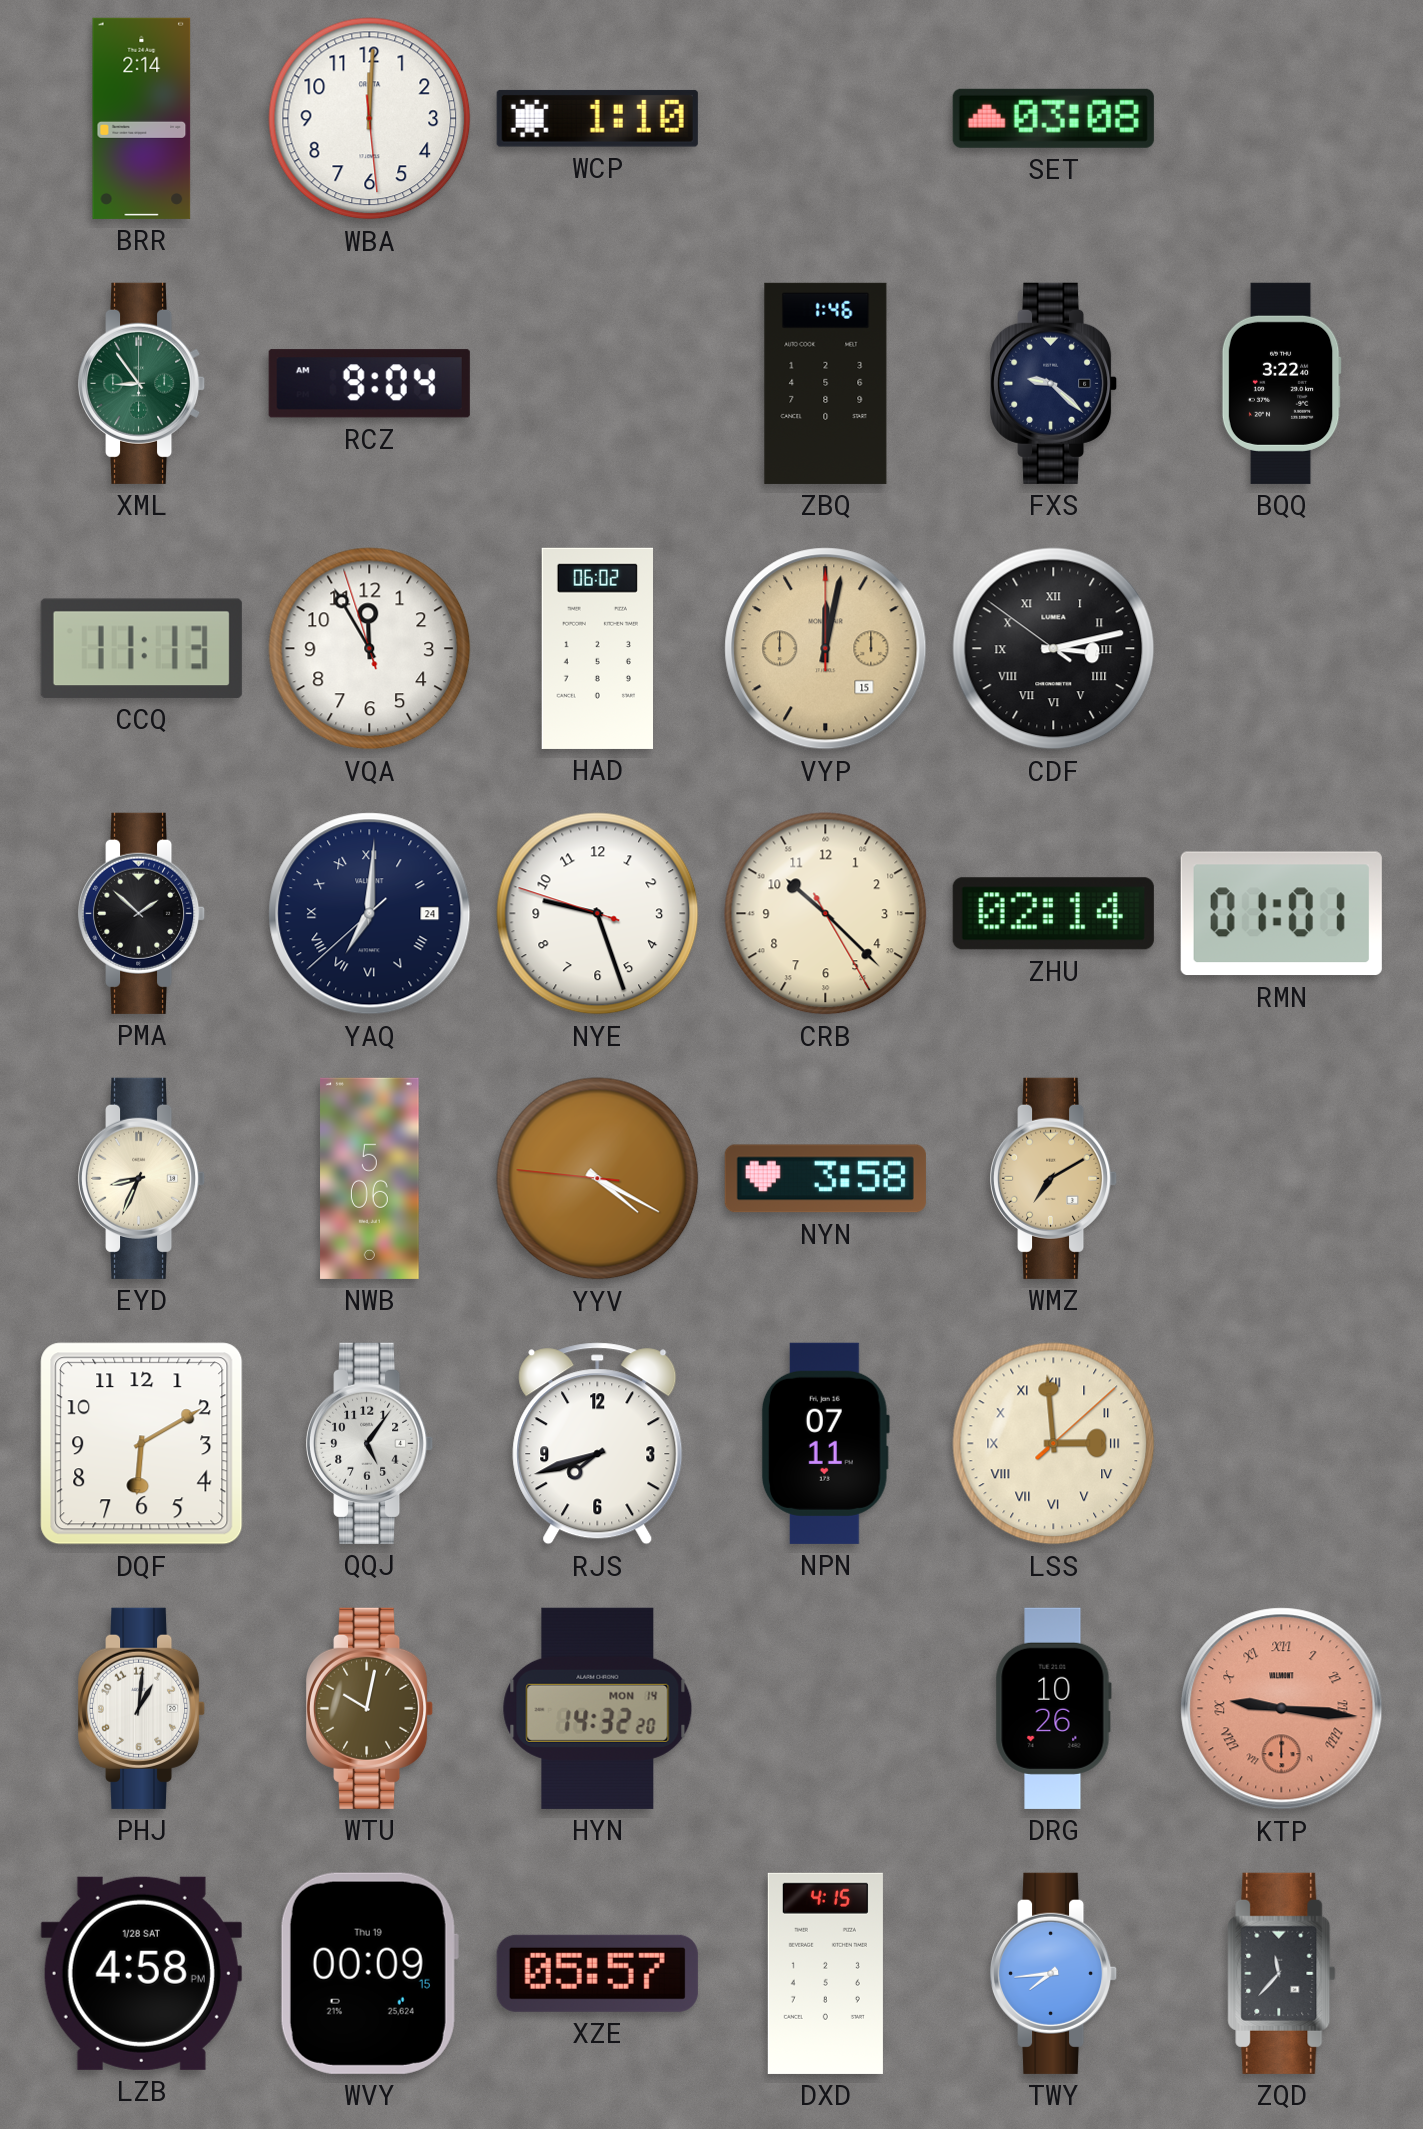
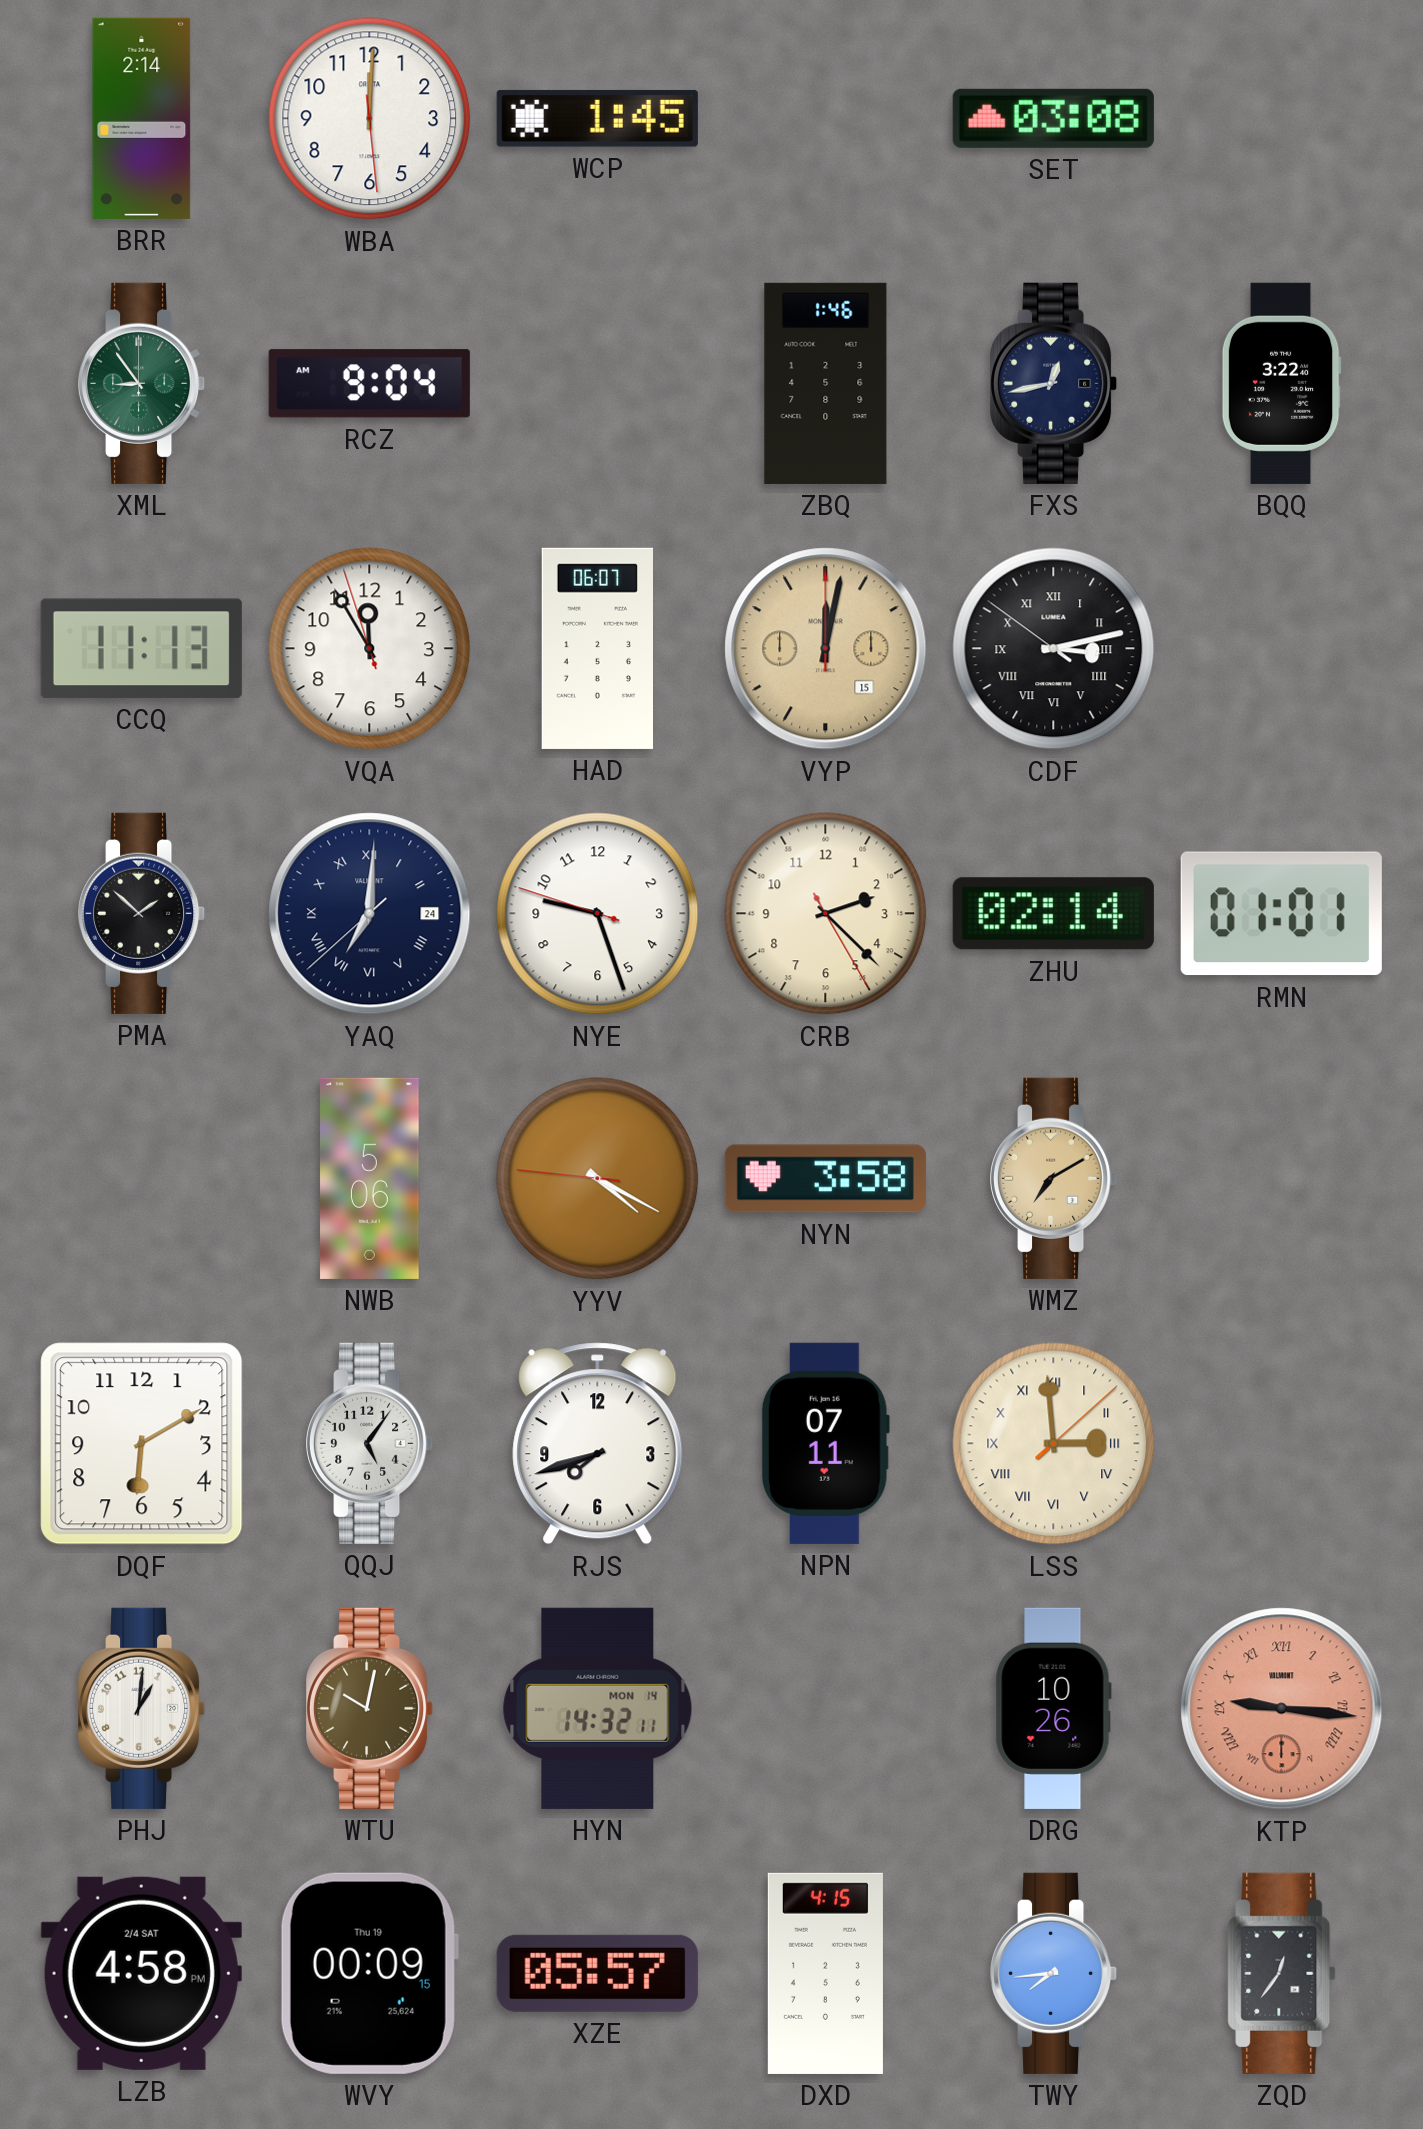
WCP: 1:10 -> 1:45
FXS: 9:22 -> 12:43
HAD: 06:02 -> 06:07
CRB: 10:22 -> 2:22
EYD: 8:34 -> none
HYN: 14:32:20 -> 14:32:11
LZB date: 1/28 SAT -> 2/4 SAT
ZQD: 11:37 -> 12:36
